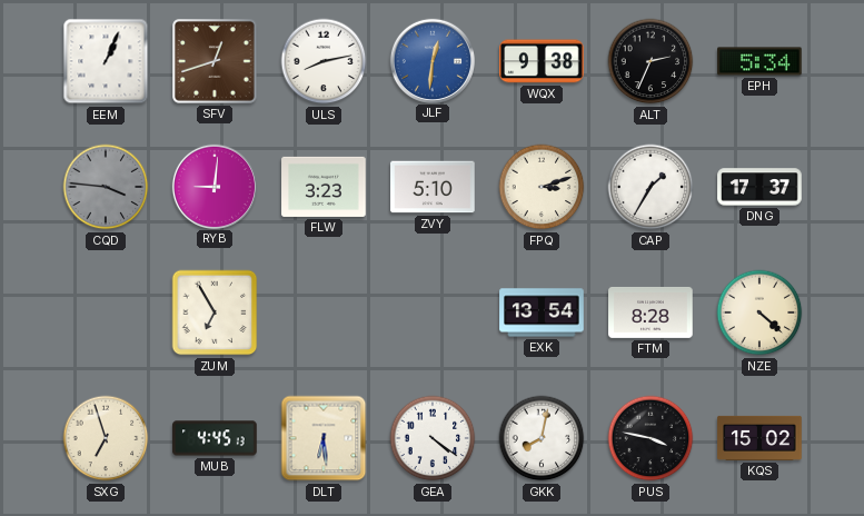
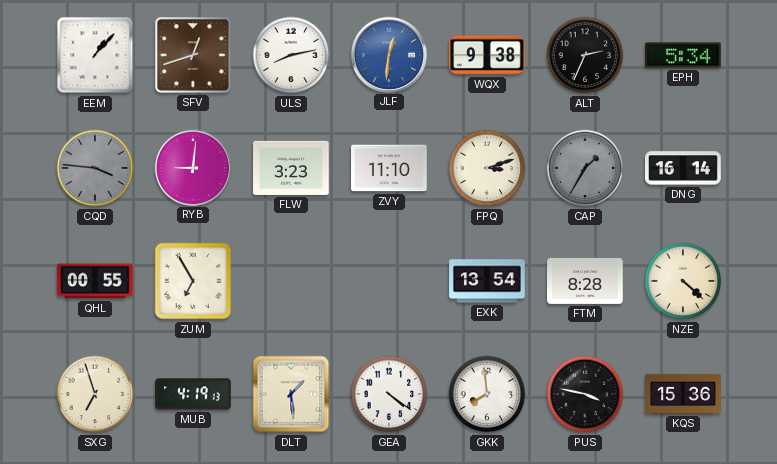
EEM: 1:04 -> 1:07
ZVY: 5:10 -> 11:10
CAP dial: white -> grey
DNG: 17:37 -> 16:14
QHL: none -> 00:55
MUB: 4:45 -> 4:19
DLT: 6:29 -> 1:29
GKK: 8:02 -> 7:59
KQS: 15:02 -> 15:36
